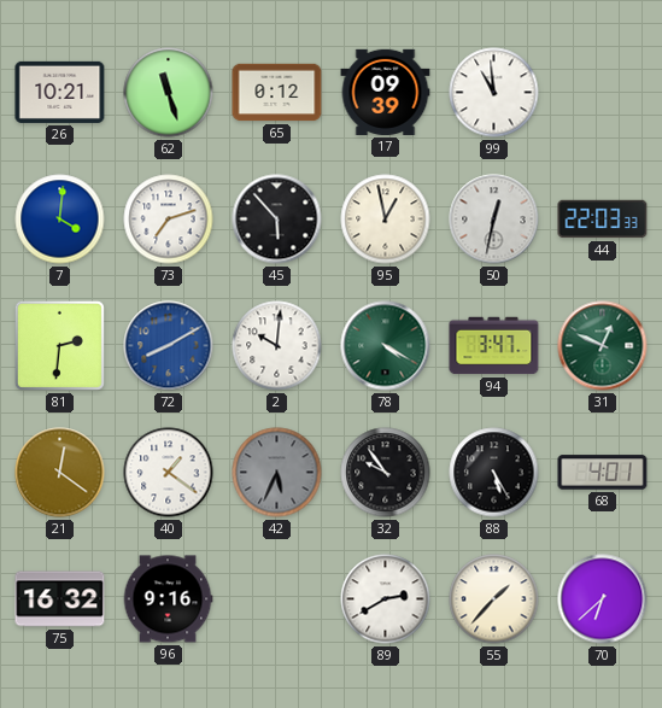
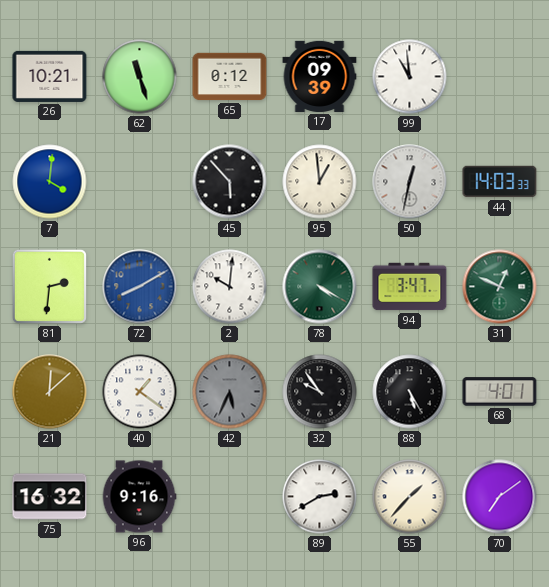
73: 7:12 -> none
95: 12:58 -> 12:59
44: 22:03 -> 14:03
21: 12:21 -> 12:08
70: 6:38 -> 7:09
